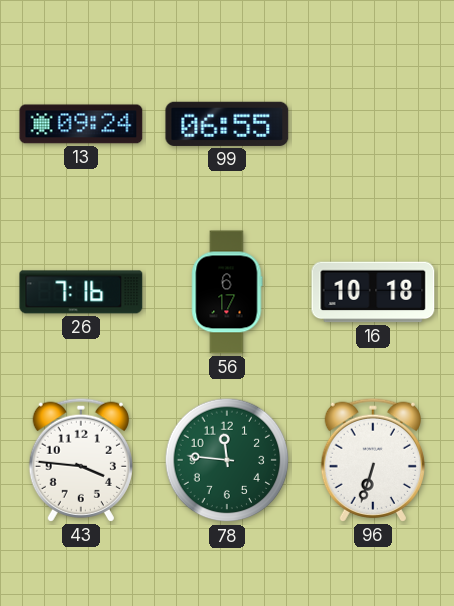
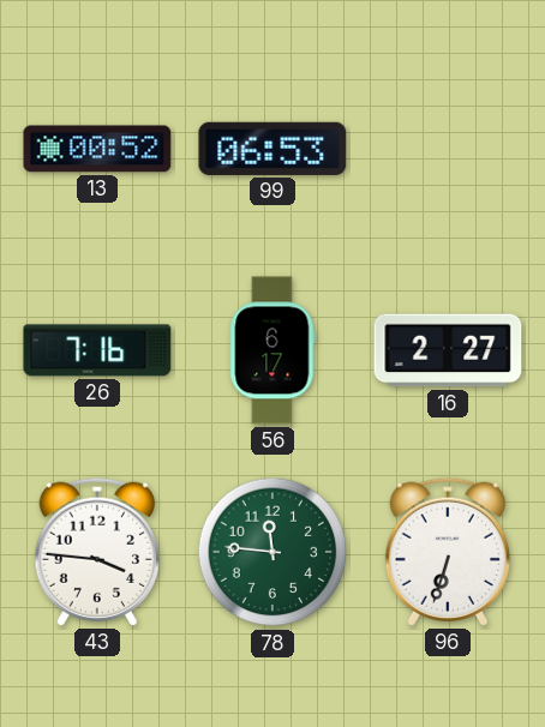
13: 09:24 -> 00:52
99: 06:55 -> 06:53
16: 10:18 -> 2:27
